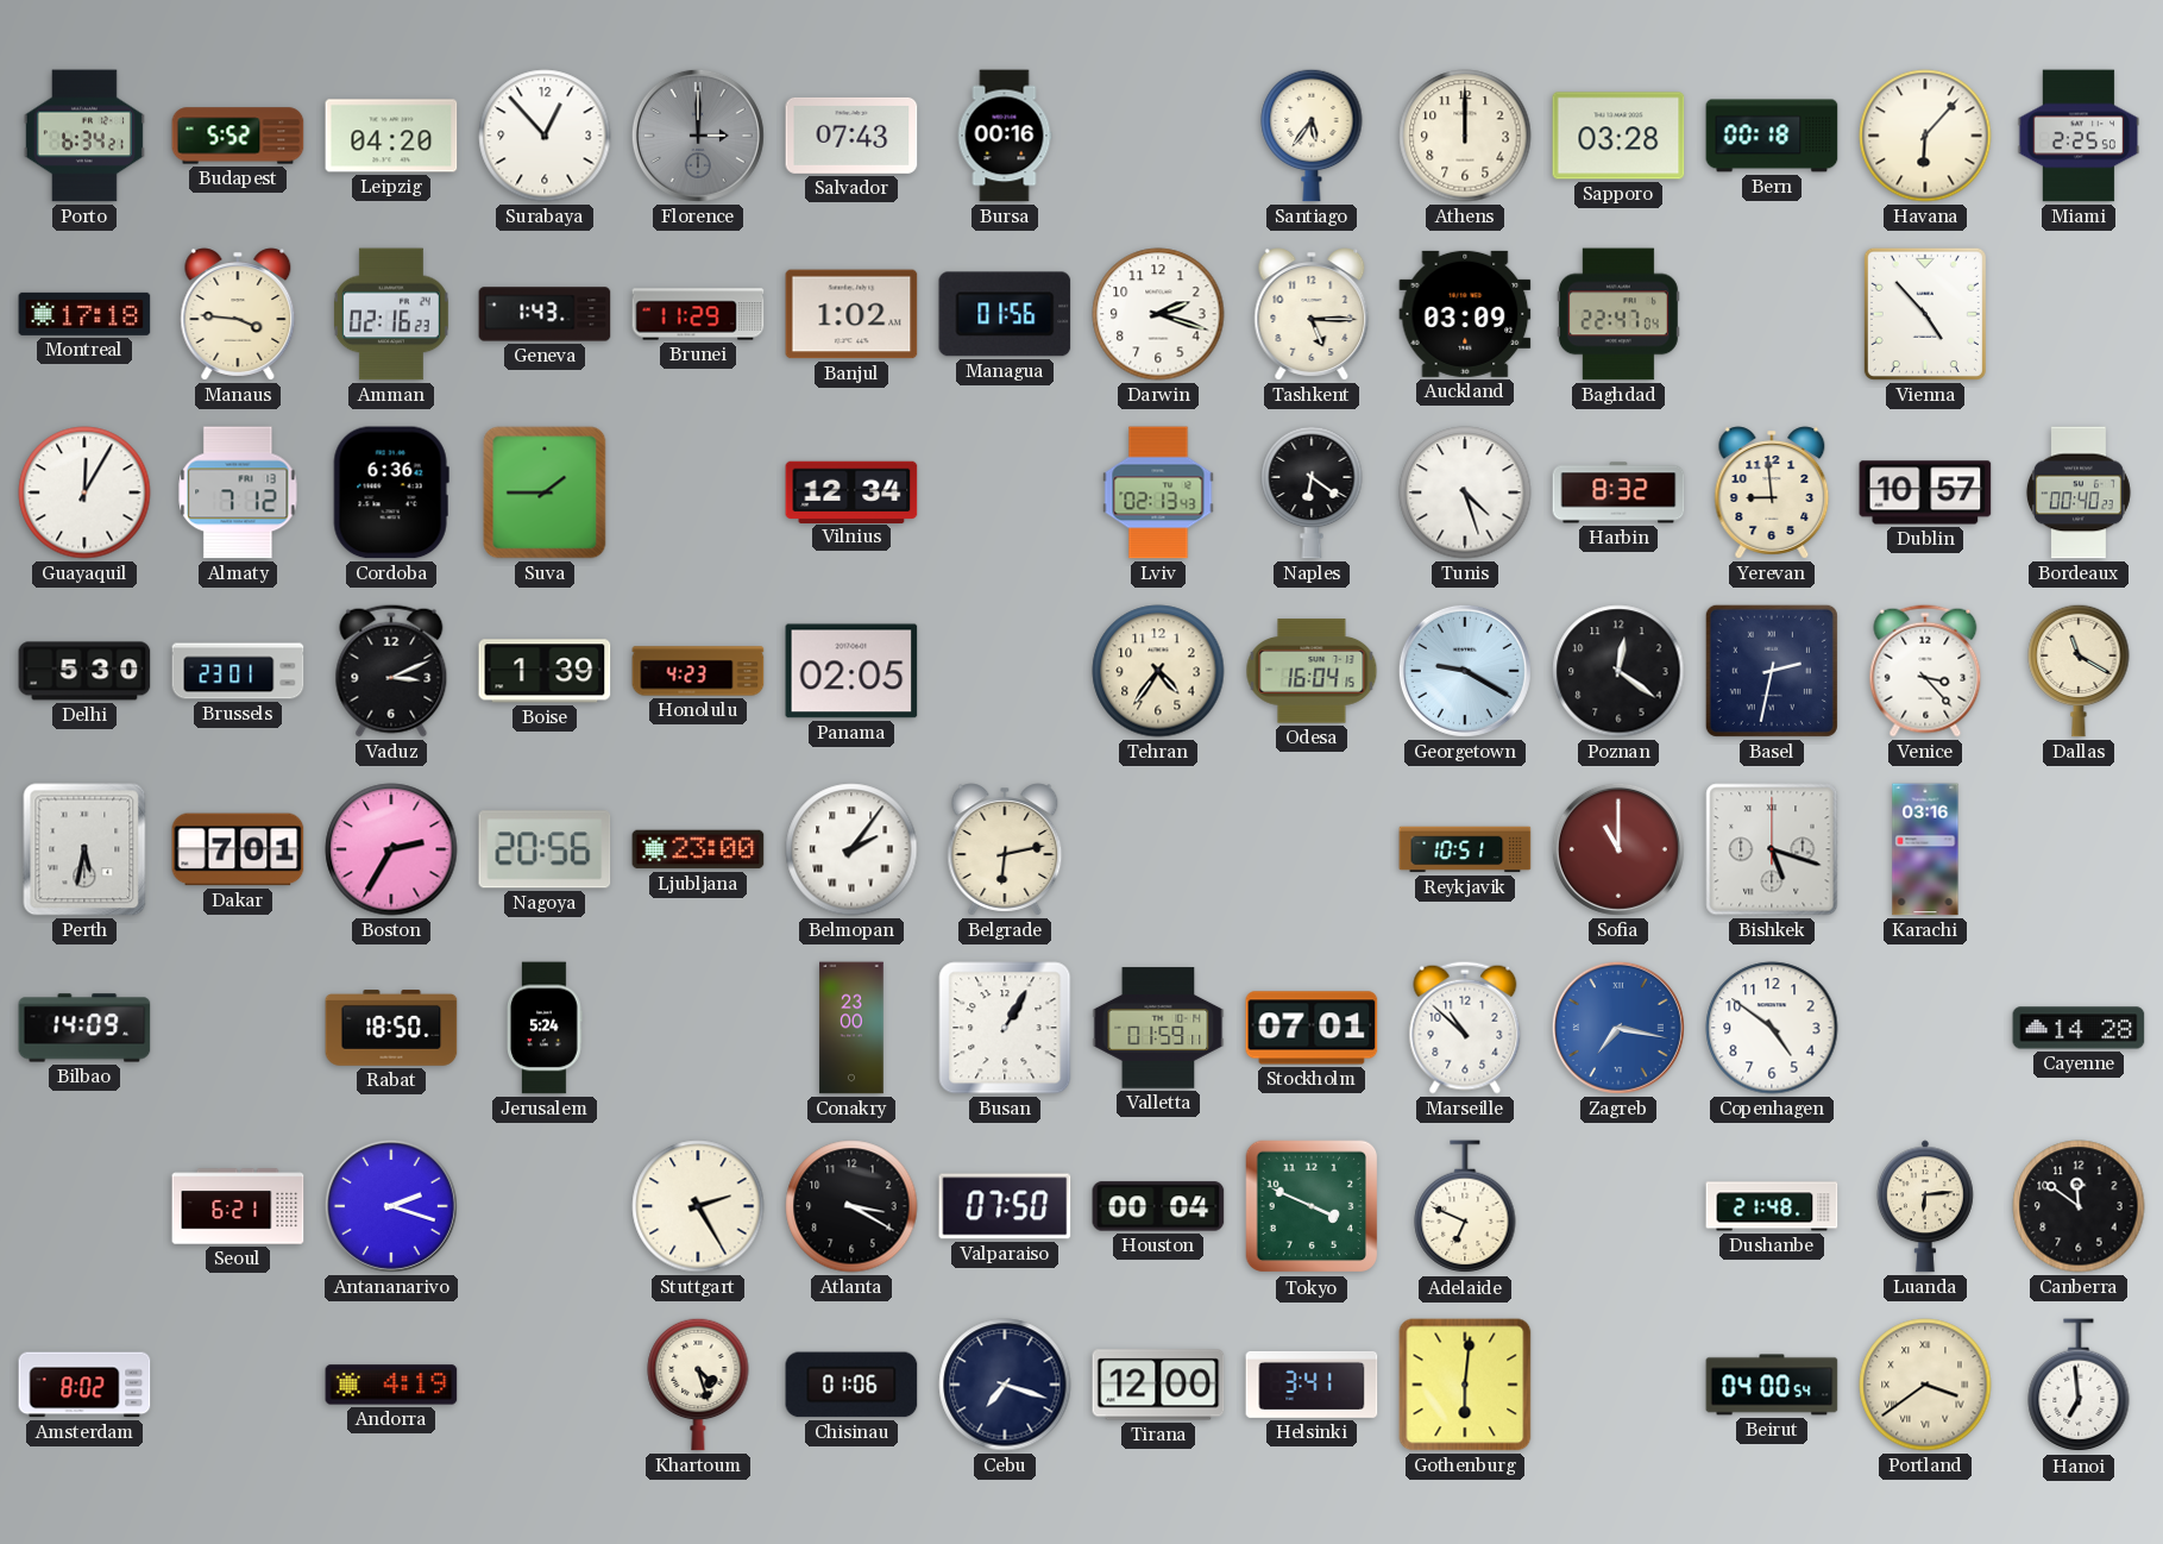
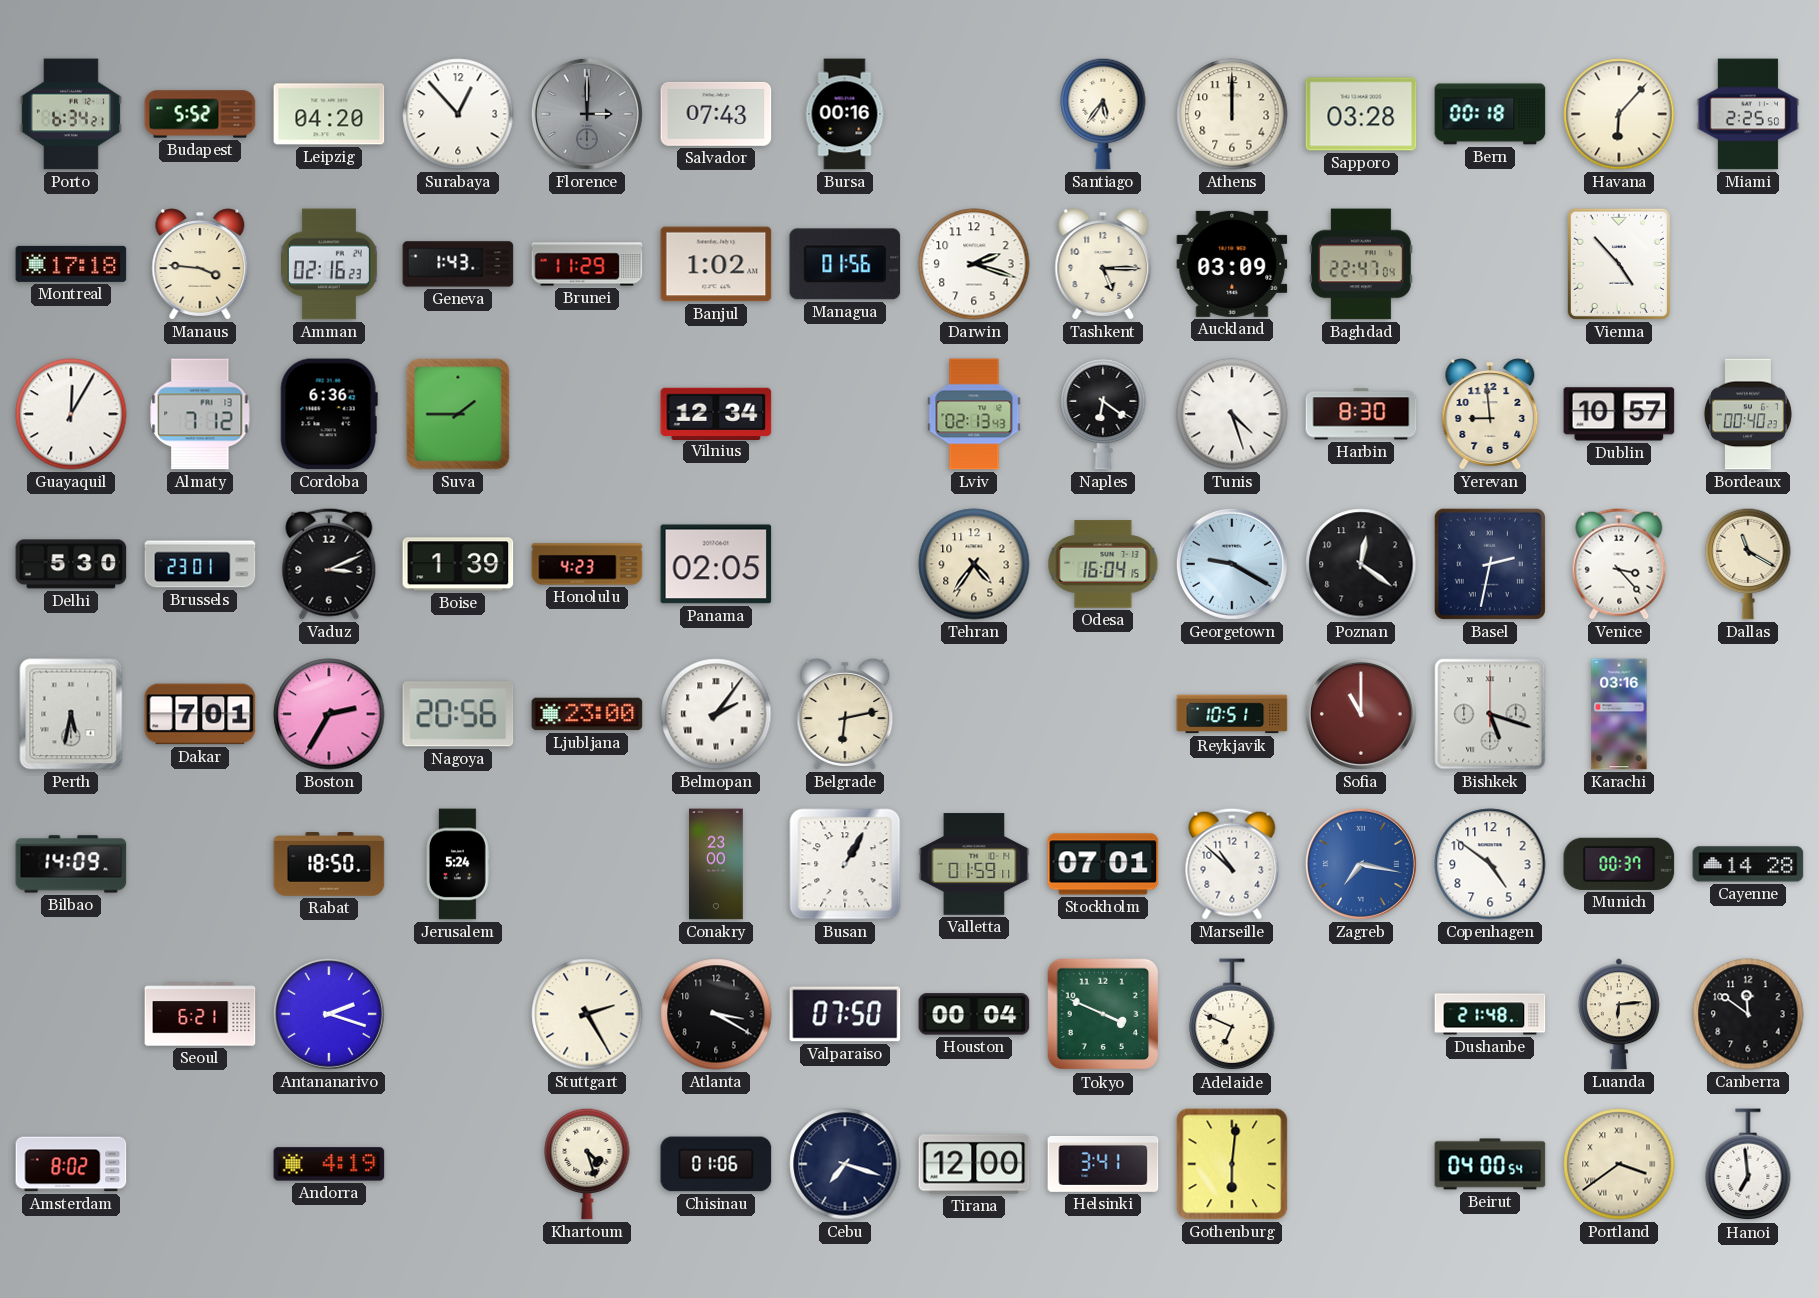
Harbin: 8:32 -> 8:30
Munich: none -> 00:37
